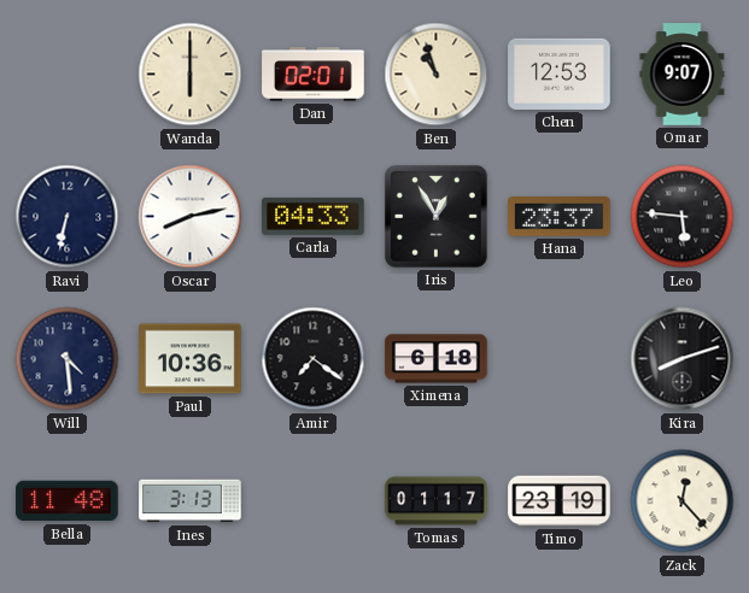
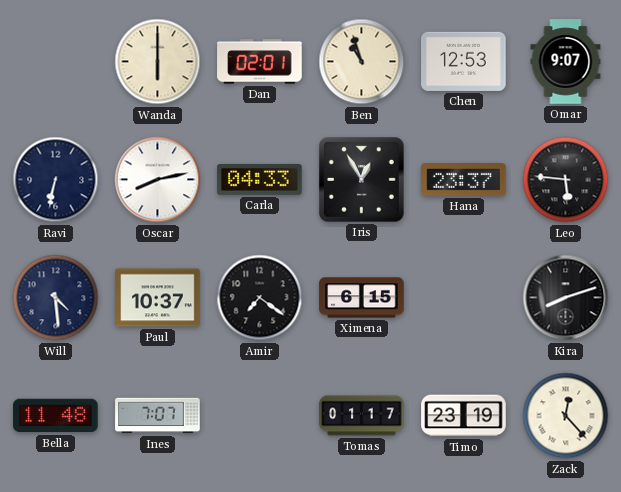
Paul: 10:36 -> 10:37
Ximena: 6:18 -> 6:15
Ines: 3:13 -> 7:07
